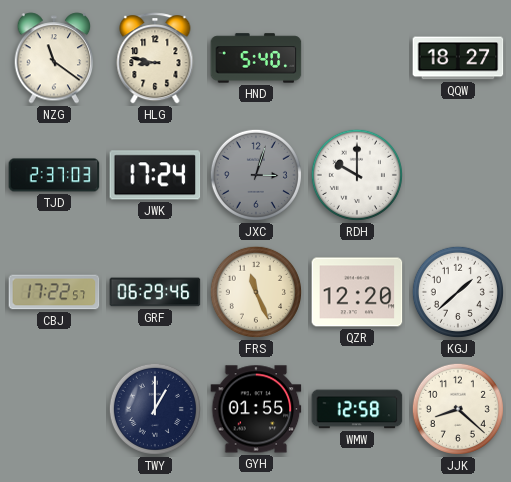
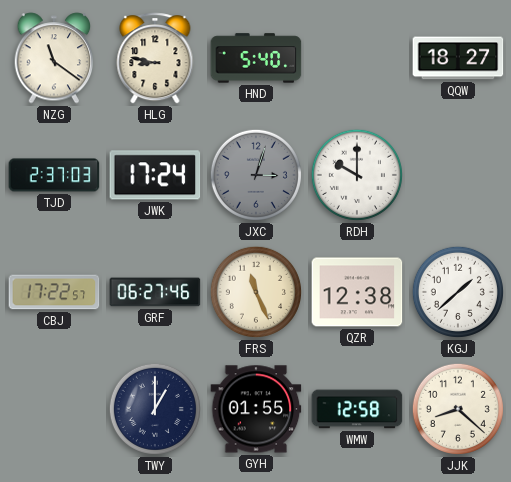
GRF: 06:29 -> 06:27
QZR: 12:20 -> 12:38
